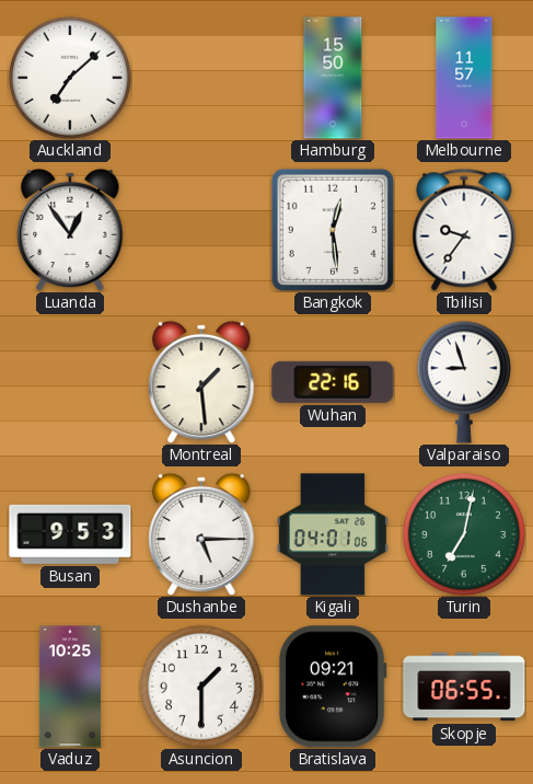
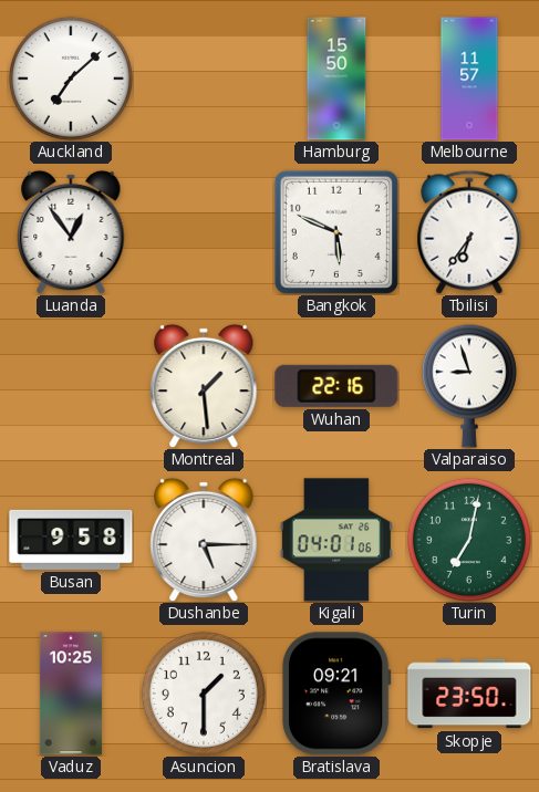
Bangkok: 12:29 -> 5:49
Tbilisi: 9:36 -> 6:36
Busan: 9:53 -> 9:58
Skopje: 06:55 -> 23:50
